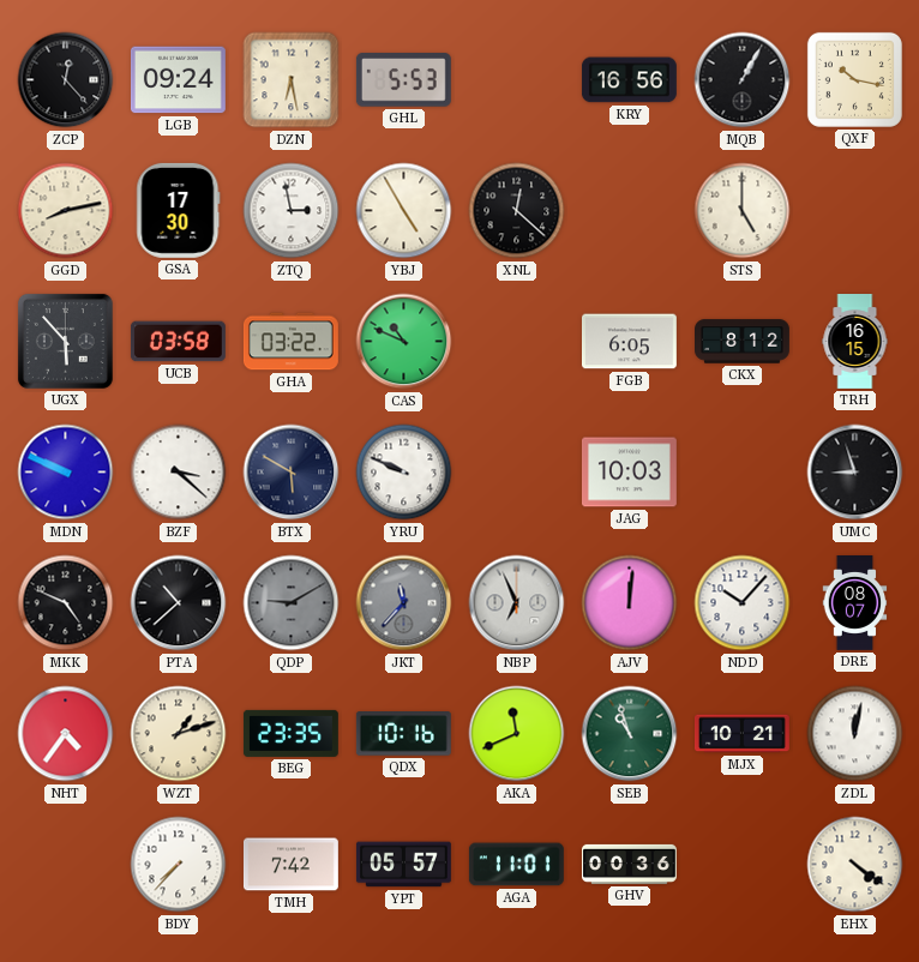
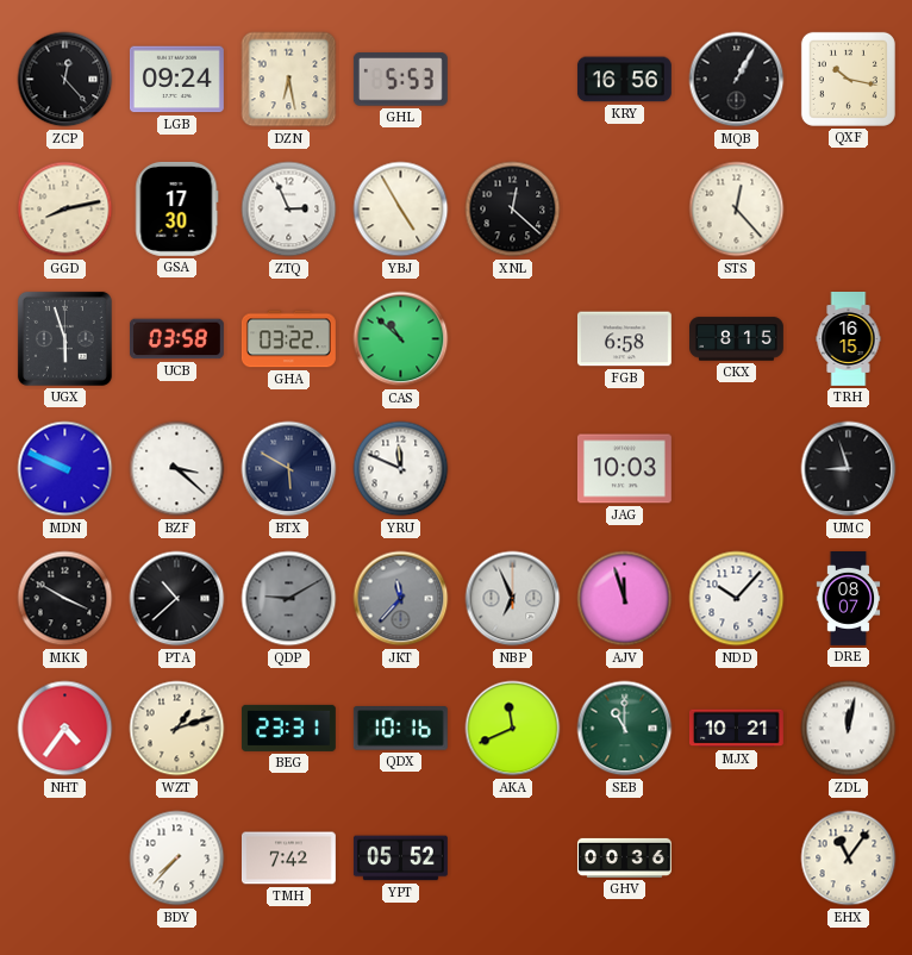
ZTQ: 2:58 -> 2:56
STS: 5:00 -> 12:23
UGX: 5:53 -> 5:57
CAS: 10:49 -> 10:52
FGB: 6:05 -> 6:58
CKX: 8:12 -> 8:15
YRU: 9:49 -> 11:49
MKK: 4:49 -> 3:50
AJV: 12:01 -> 11:57
BEG: 23:35 -> 23:31
SEB: 10:57 -> 11:00
YPT: 05:57 -> 05:52
AGA: 11:01 -> none
EHX: 4:21 -> 11:06
